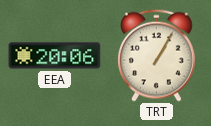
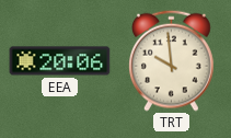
TRT: 1:05 -> 9:59
